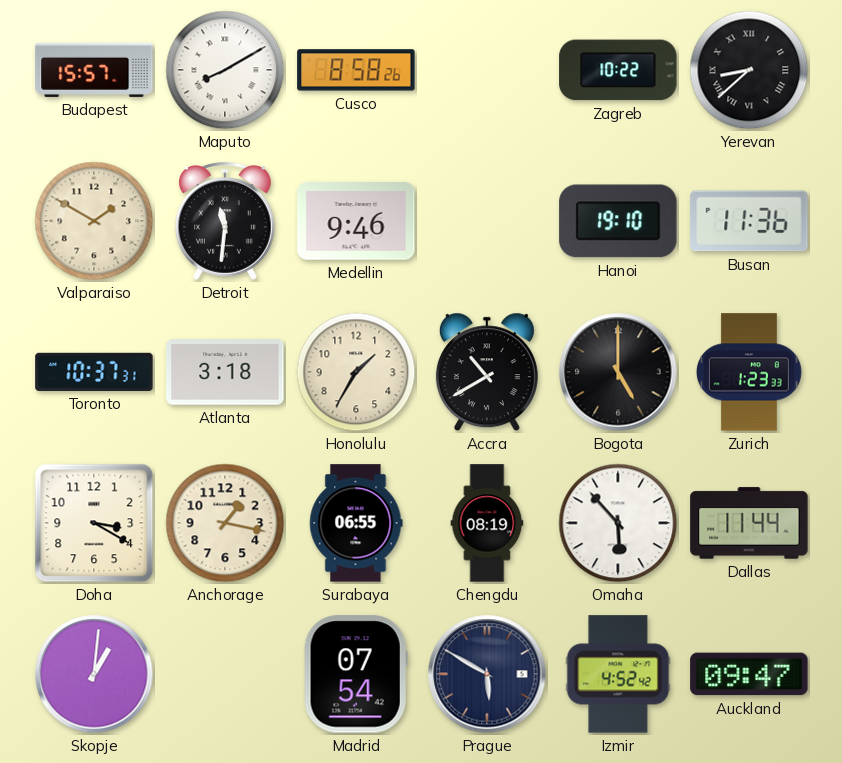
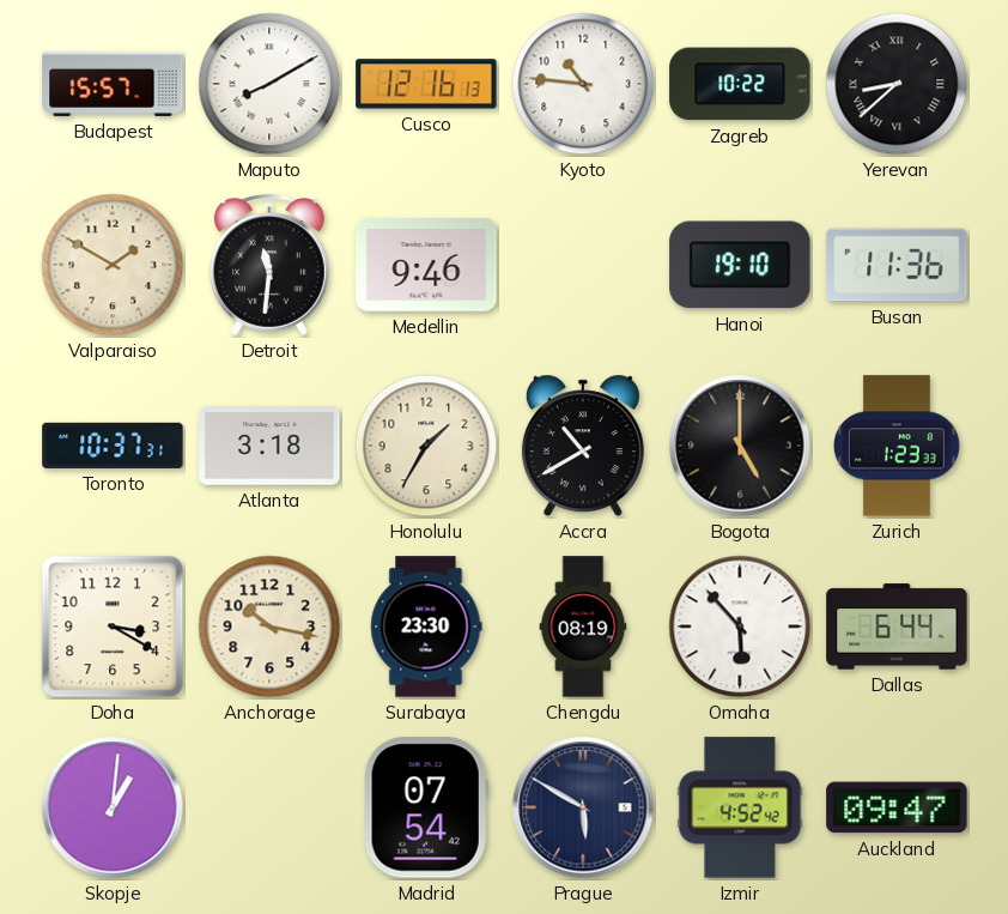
Cusco: 8:58 -> 12:16
Kyoto: none -> 10:46
Anchorage: 1:17 -> 10:17
Surabaya: 06:55 -> 23:30
Dallas: 11:44 -> 6:44
